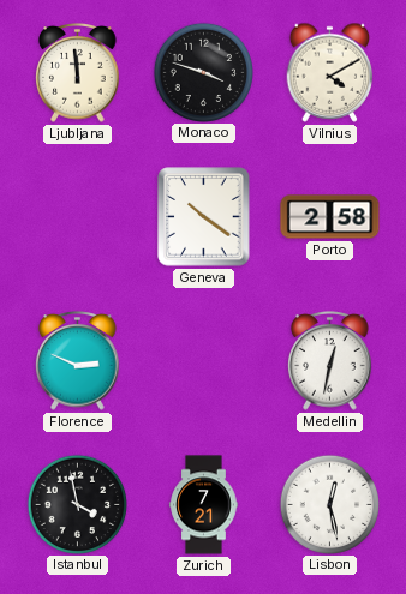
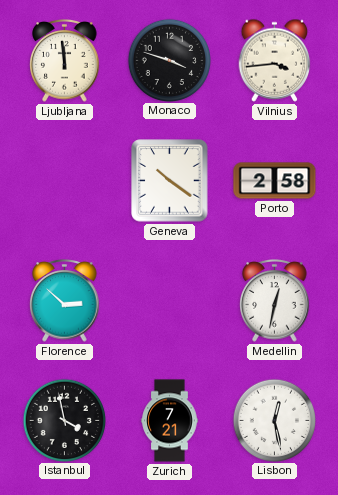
Vilnius: 4:10 -> 3:44
Florence: 2:49 -> 2:52
